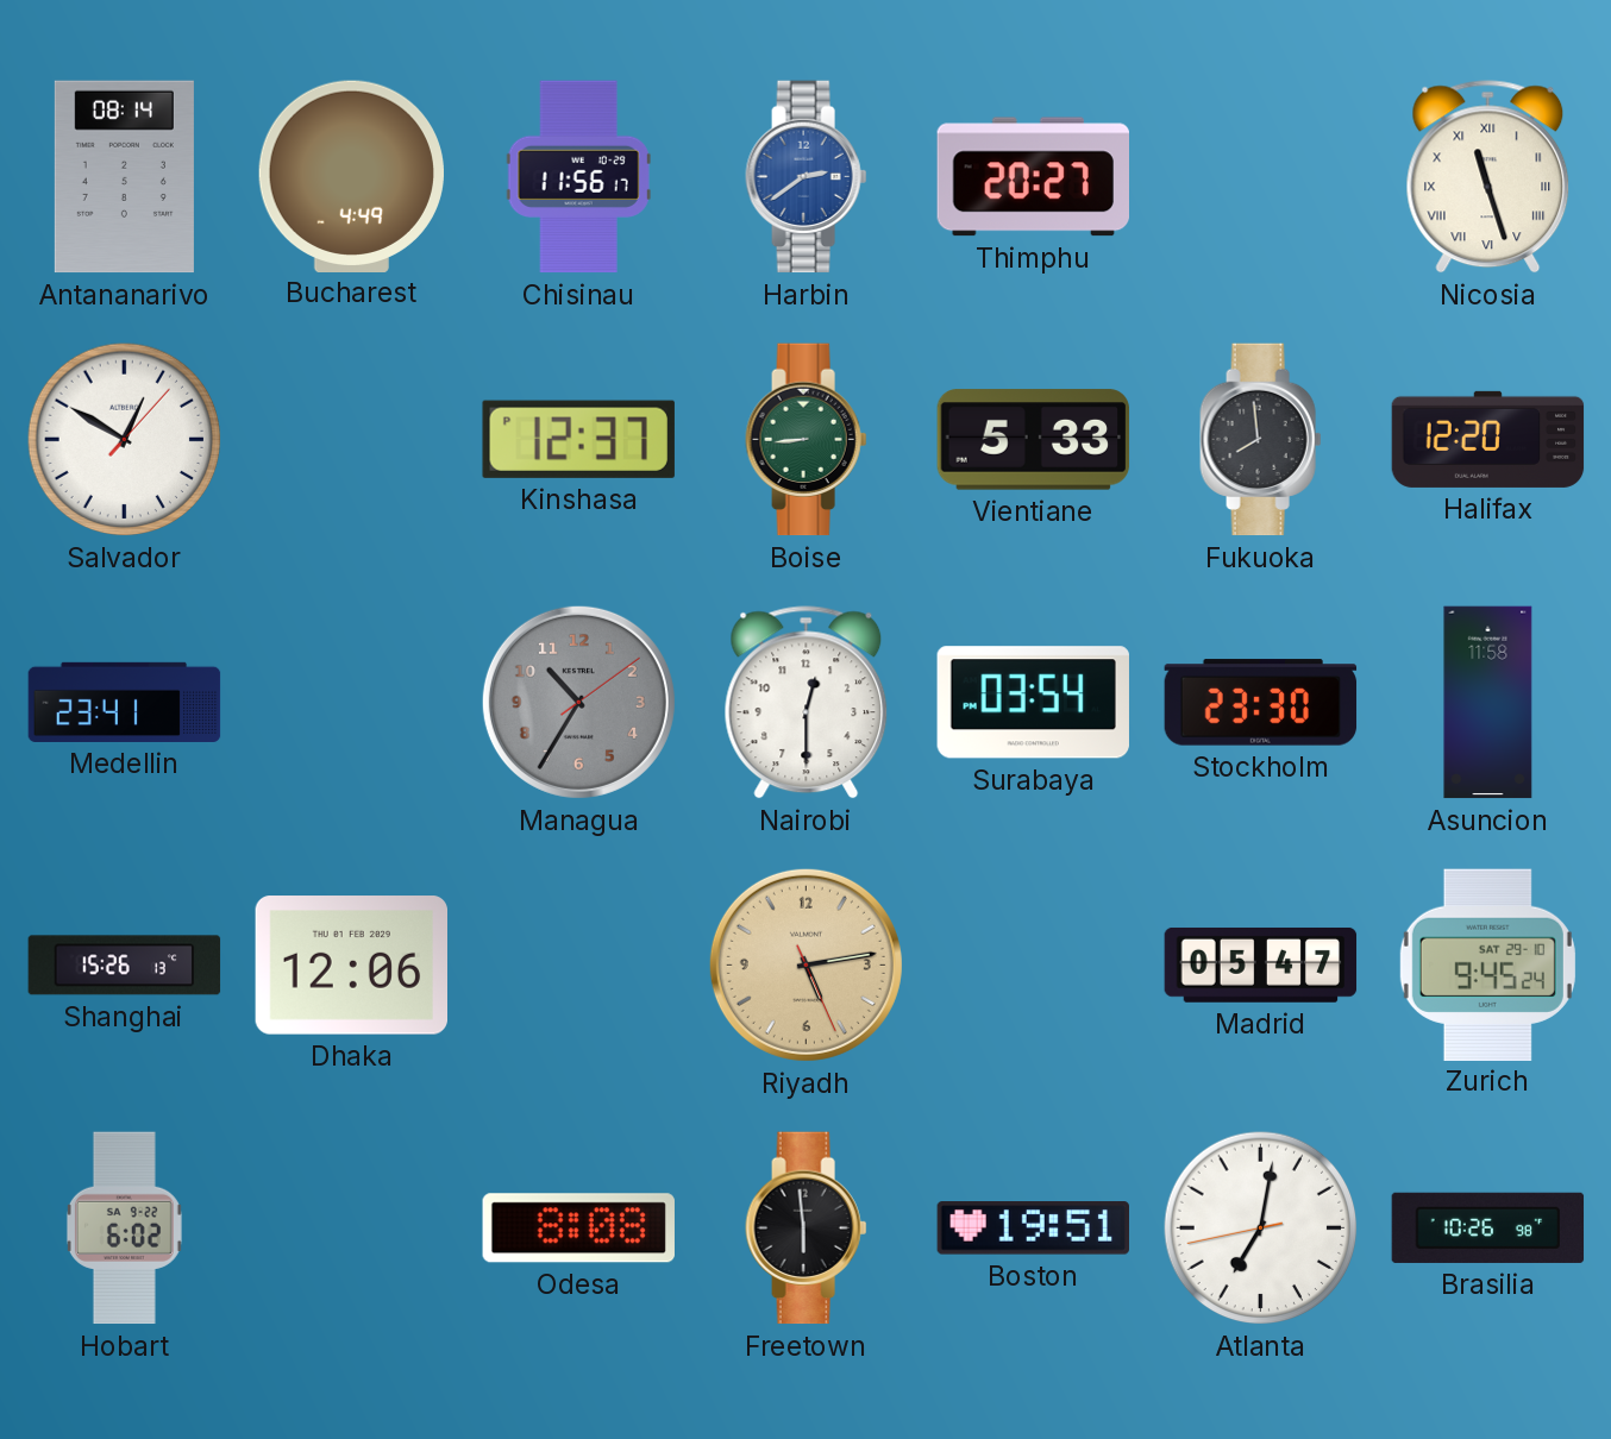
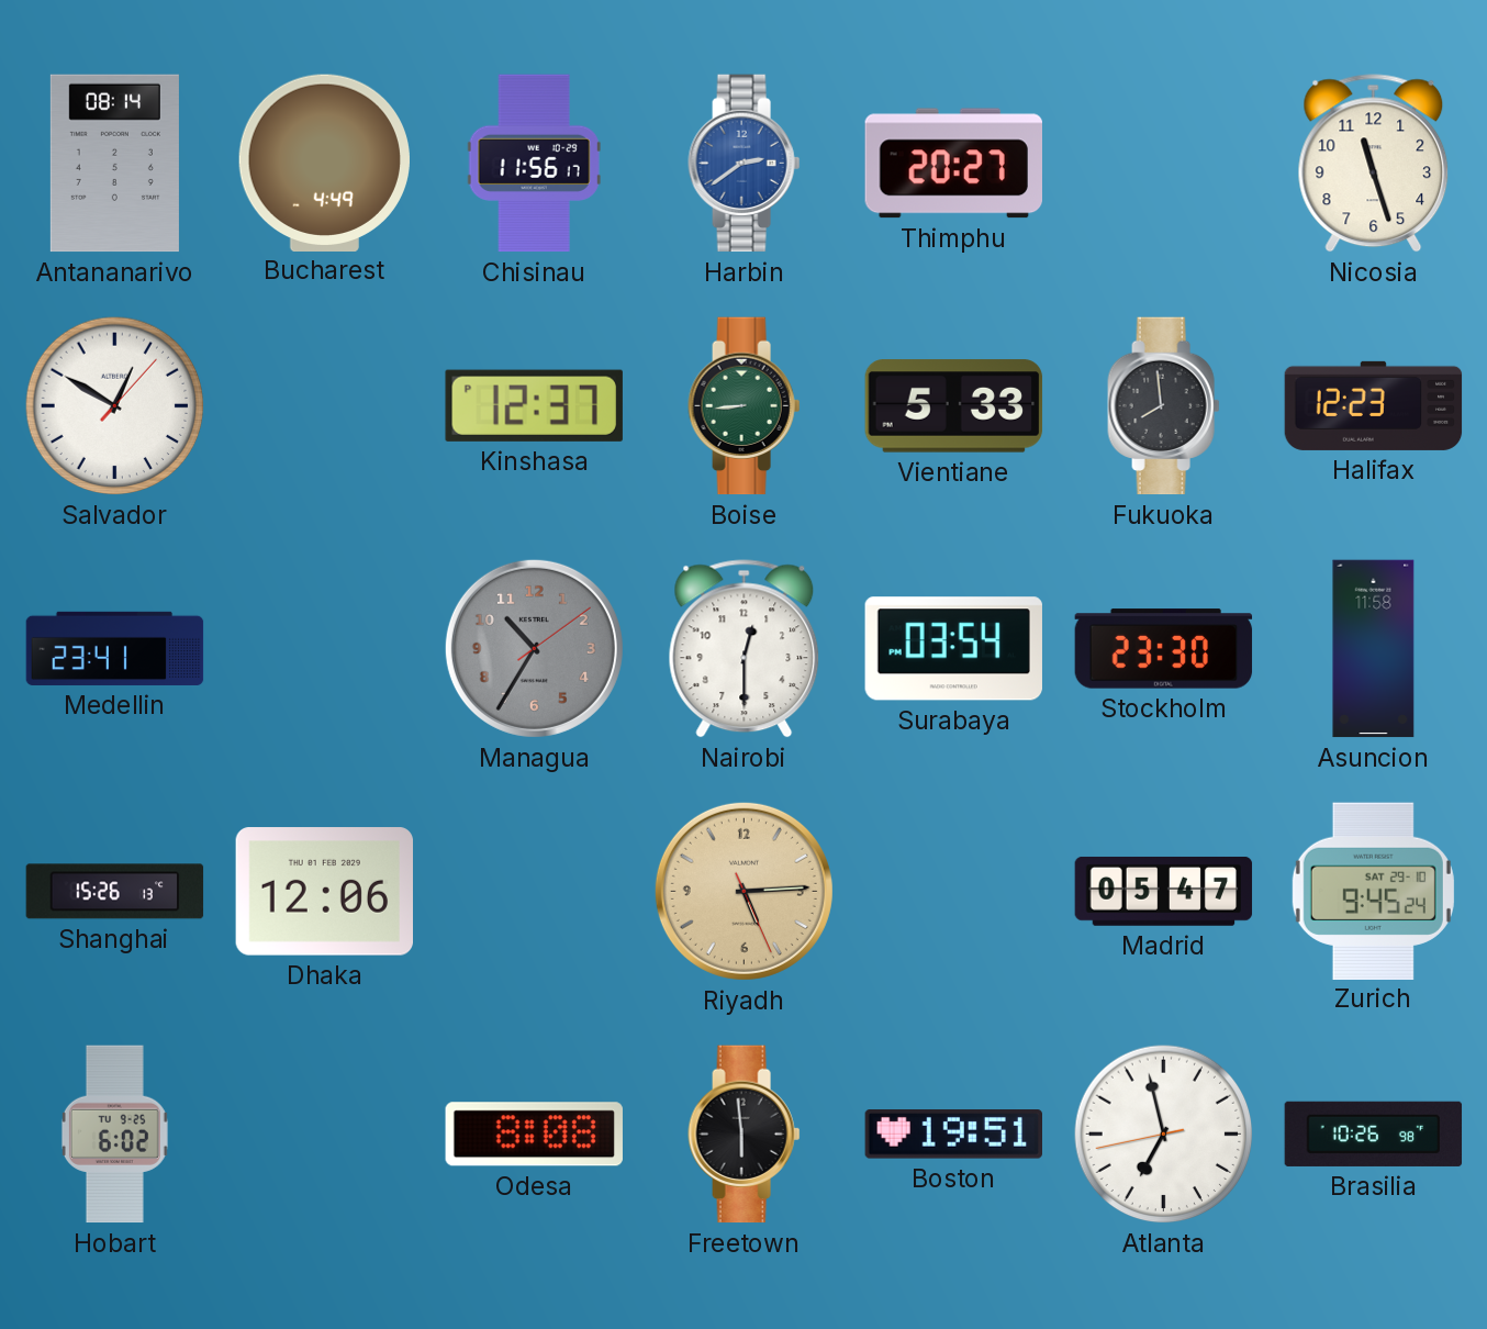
Nicosia numerals: Roman -> Arabic
Halifax: 12:20 -> 12:23
Riyadh: 5:13 -> 5:14
Hobart date: SA 9-22 -> TU 9-25
Atlanta: 7:01 -> 6:57
